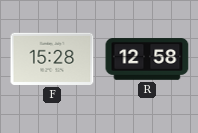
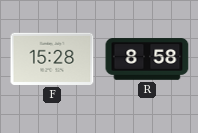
R: 12:58 -> 8:58
